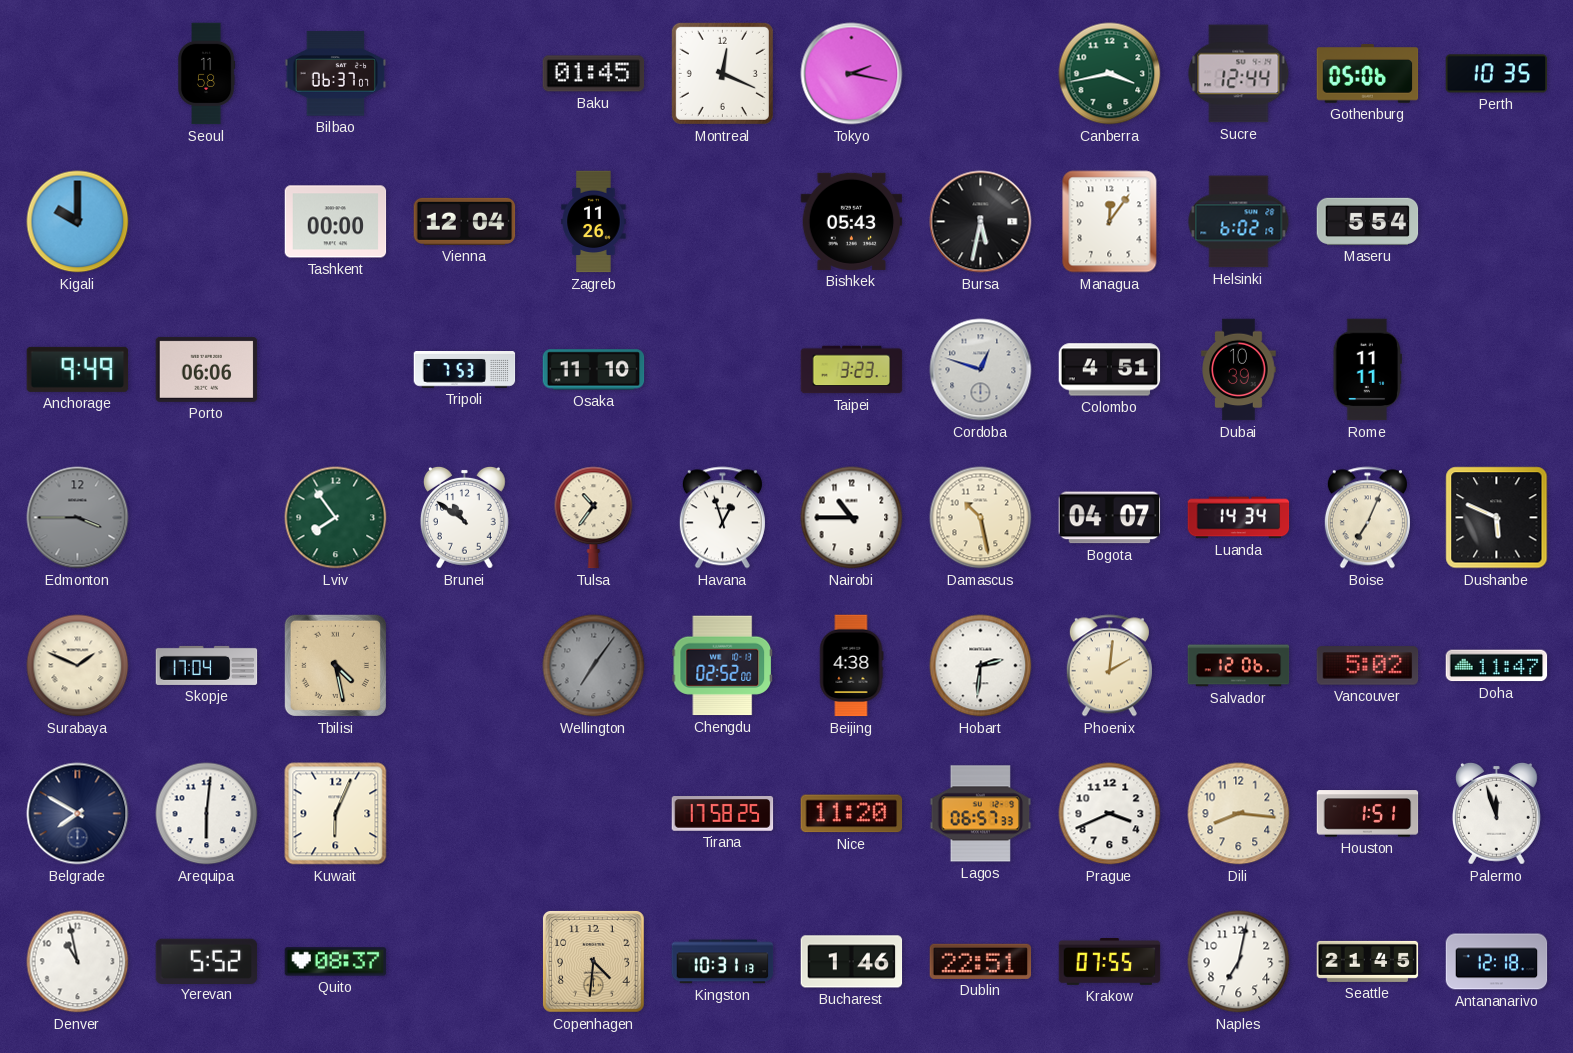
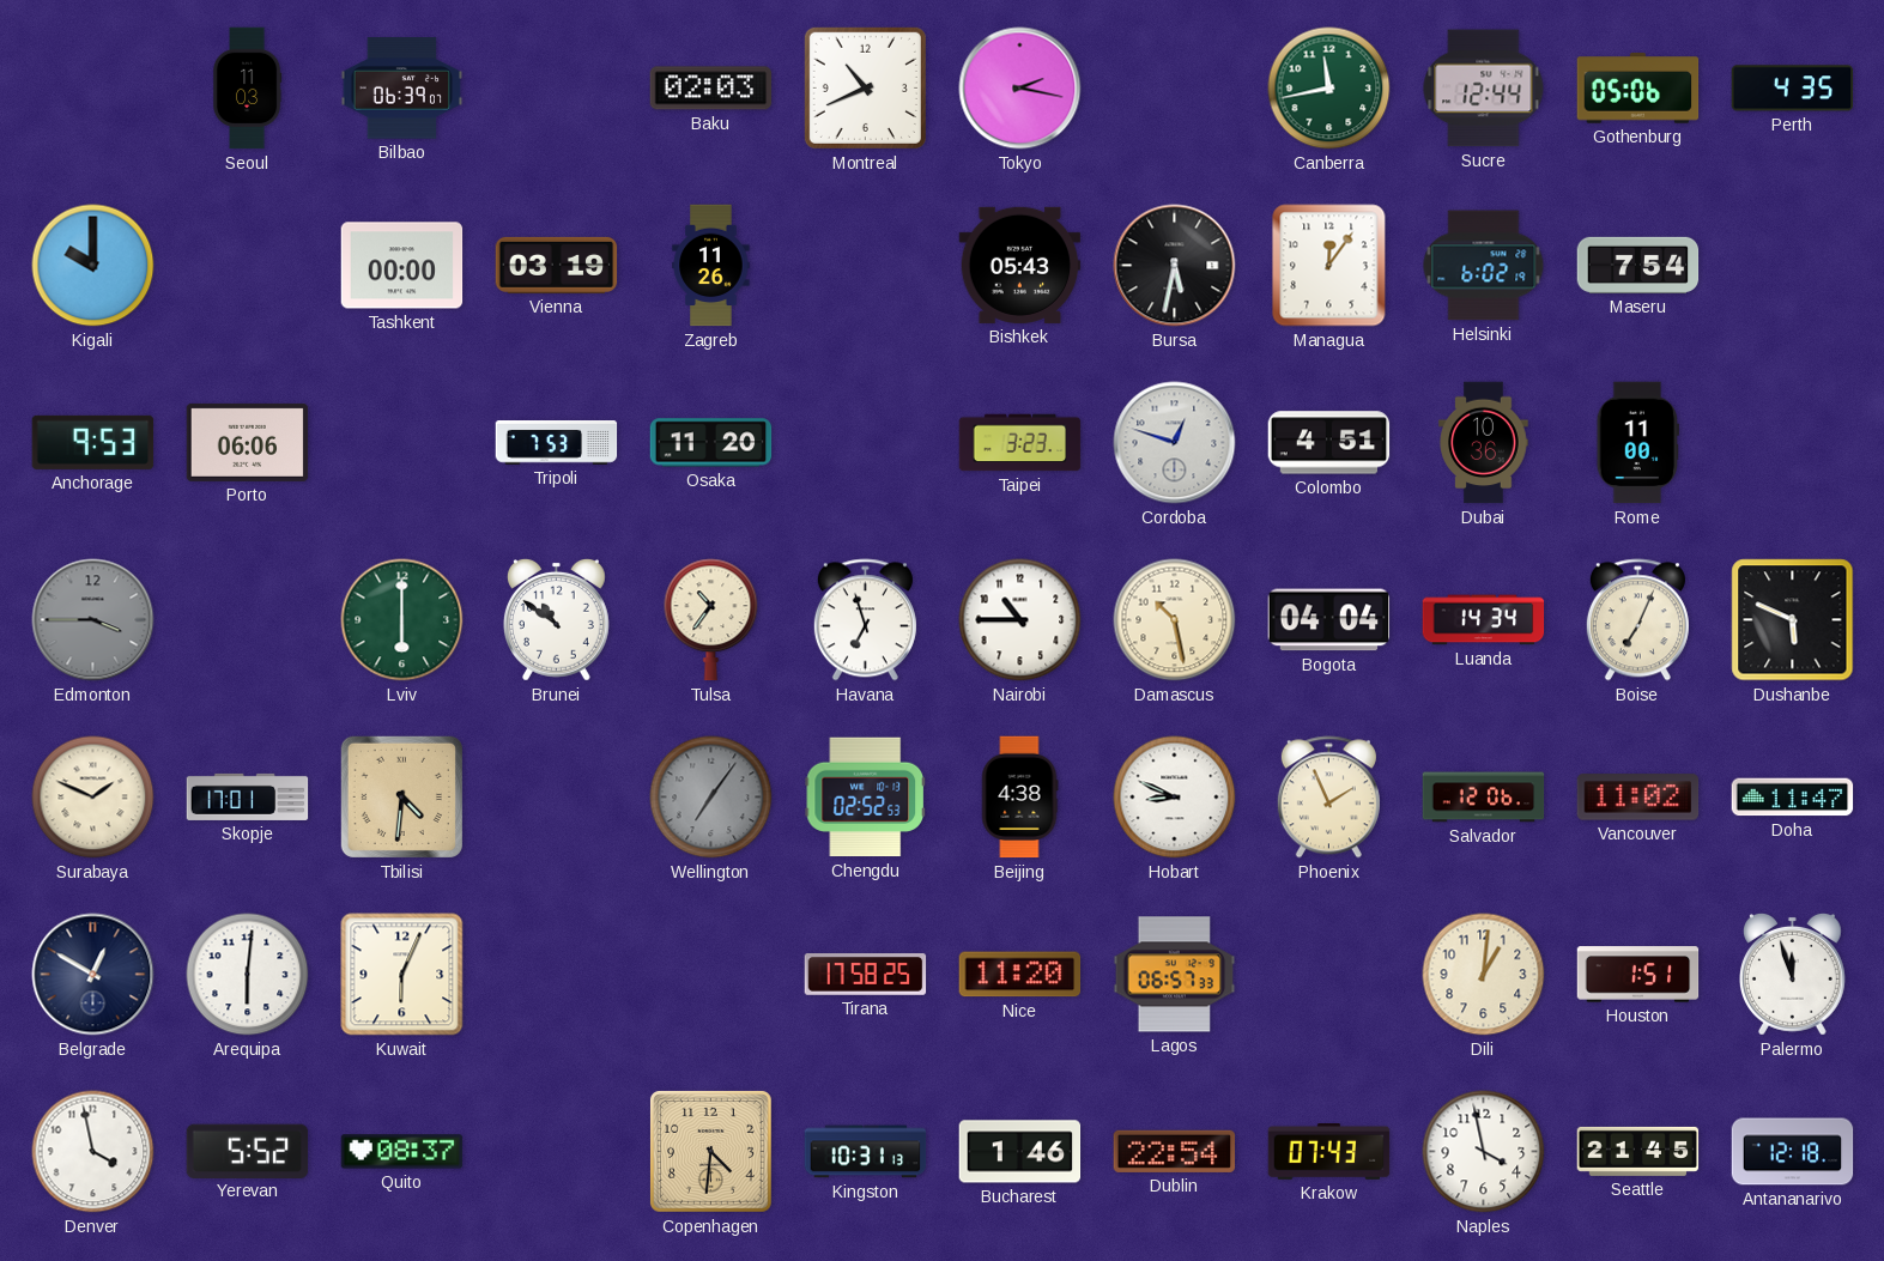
Seoul: 11:58 -> 11:03
Bilbao: 06:37 -> 06:39
Baku: 01:45 -> 02:03
Montreal: 12:19 -> 10:41
Canberra: 3:43 -> 11:43
Perth: 10:35 -> 4:35
Vienna: 12:04 -> 03:19
Maseru: 5:54 -> 7:54
Anchorage: 9:49 -> 9:53
Osaka: 11:10 -> 11:20
Dubai: 10:39 -> 10:36
Rome: 11:11 -> 11:00
Lviv: 7:54 -> 6:00
Havana: 12:57 -> 6:57
Bogota: 04:07 -> 04:04
Skopje: 17:04 -> 17:01
Tbilisi: 4:28 -> 4:31
Chengdu: 02:52:00 -> 02:52:53
Hobart: 2:31 -> 8:49
Phoenix: 2:01 -> 1:56
Vancouver: 5:02 -> 11:02
Belgrade: 7:50 -> 12:50
Prague: 3:41 -> none
Dili: 8:16 -> 1:01
Denver: 10:58 -> 3:58
Dublin: 22:51 -> 22:54
Krakow: 07:55 -> 07:43
Naples: 7:02 -> 3:58
